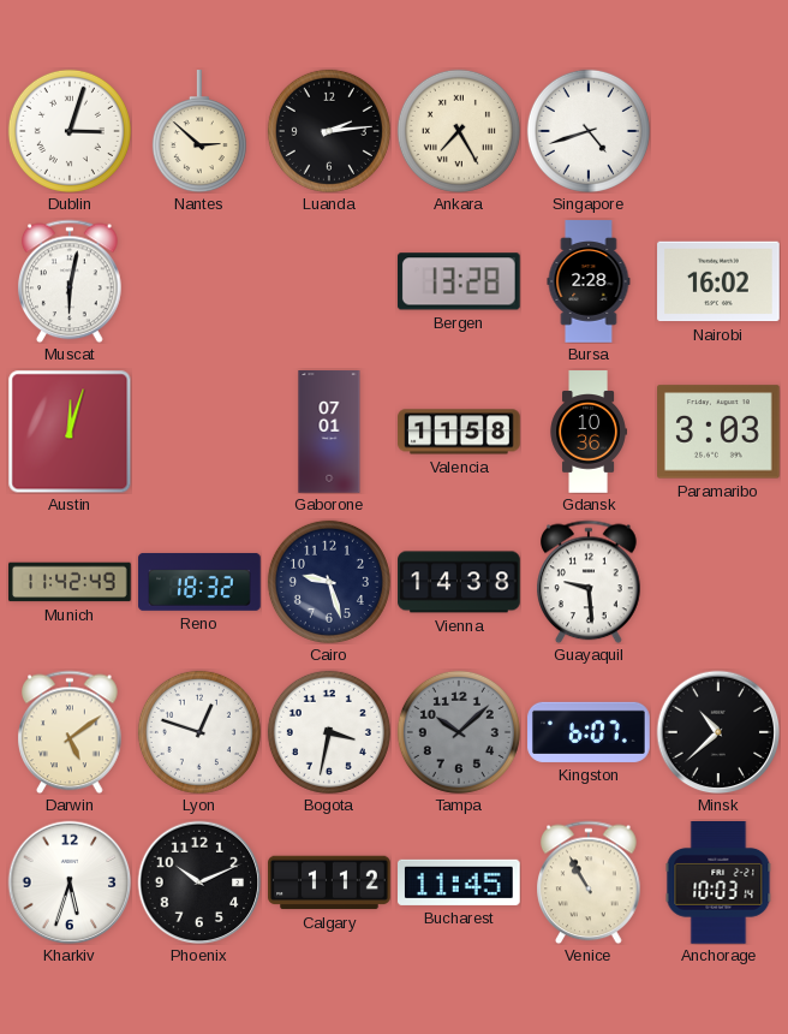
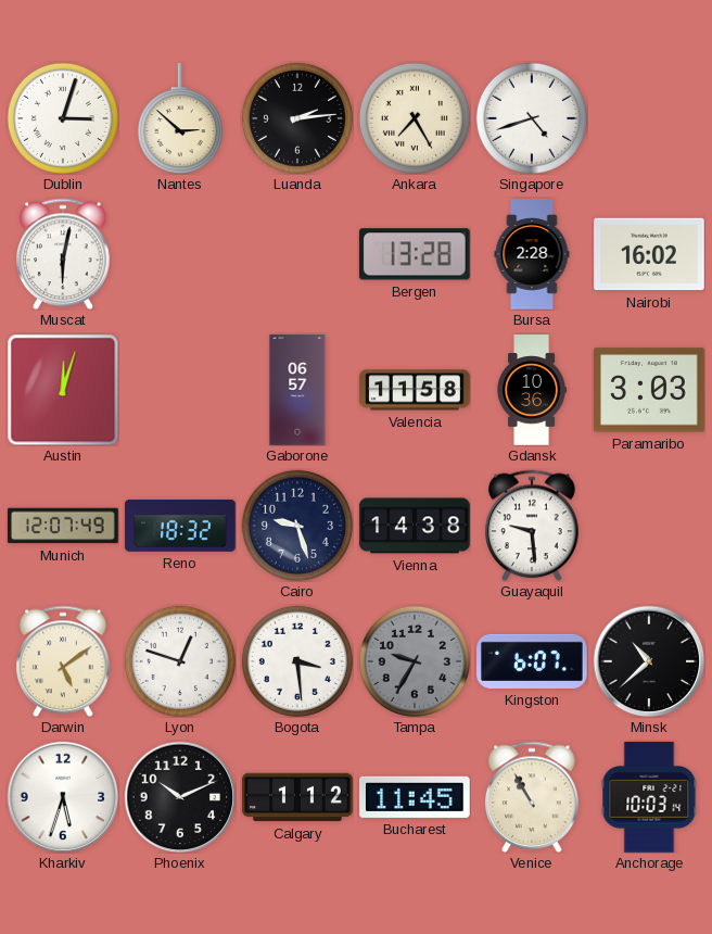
Gaborone: 07:01 -> 06:57
Munich: 11:42 -> 12:07
Bogota: 3:32 -> 3:29
Tampa: 10:08 -> 9:35
